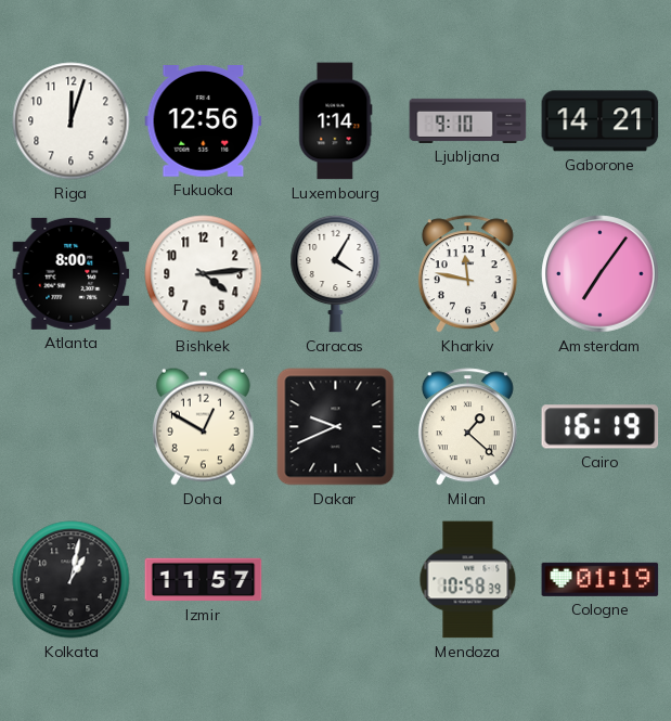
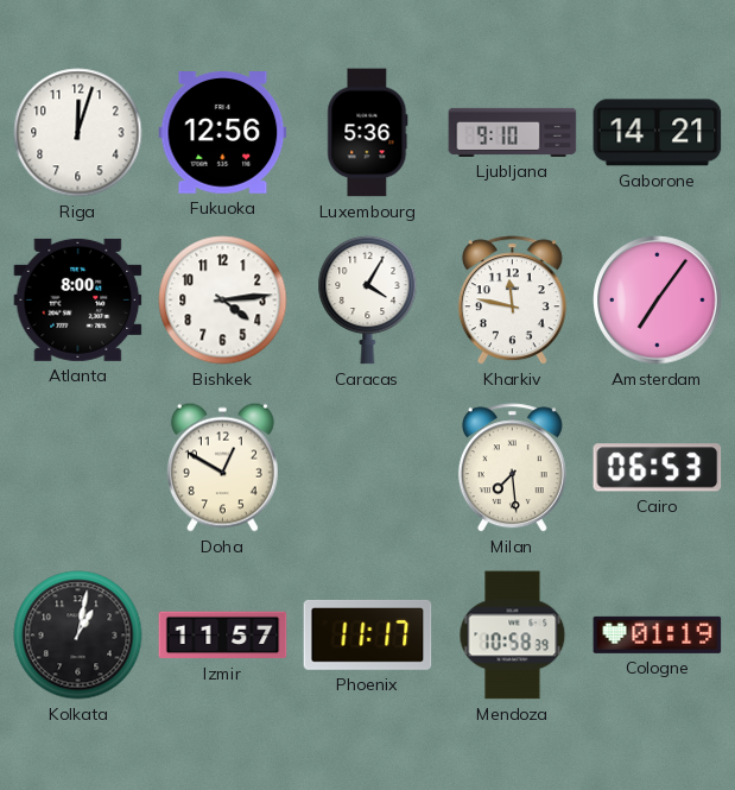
Luxembourg: 1:14 -> 5:36
Dakar: 9:41 -> none
Milan: 1:22 -> 7:29
Cairo: 16:19 -> 06:53
Phoenix: none -> 11:17
